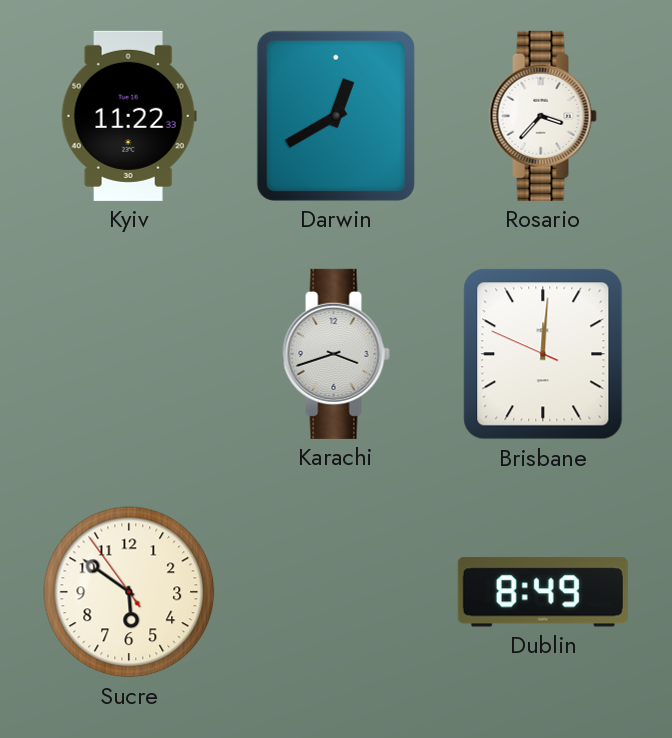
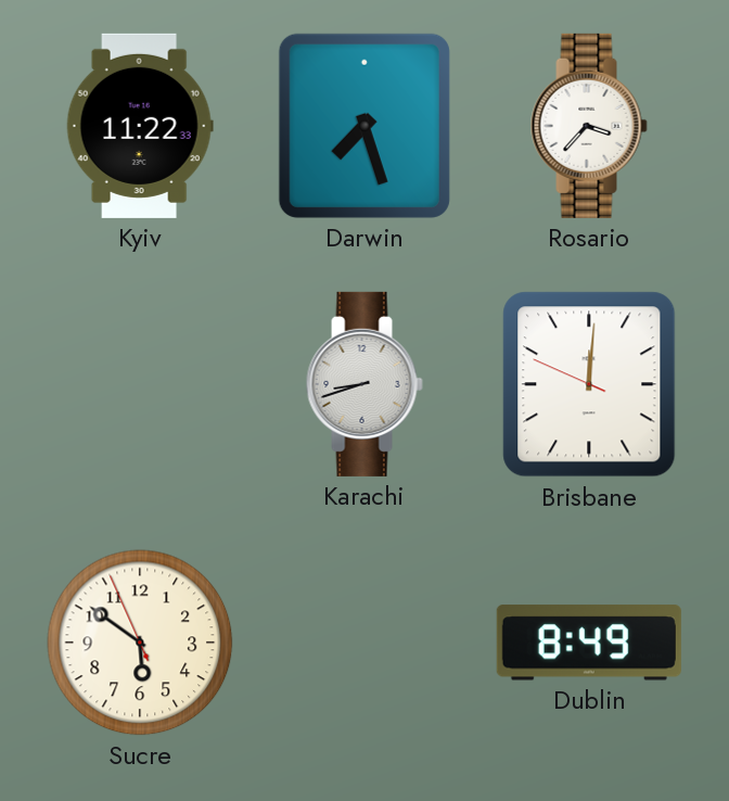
Darwin: 12:40 -> 7:27
Karachi: 3:42 -> 8:42
Sucre: 5:50:54 -> 5:50:56
